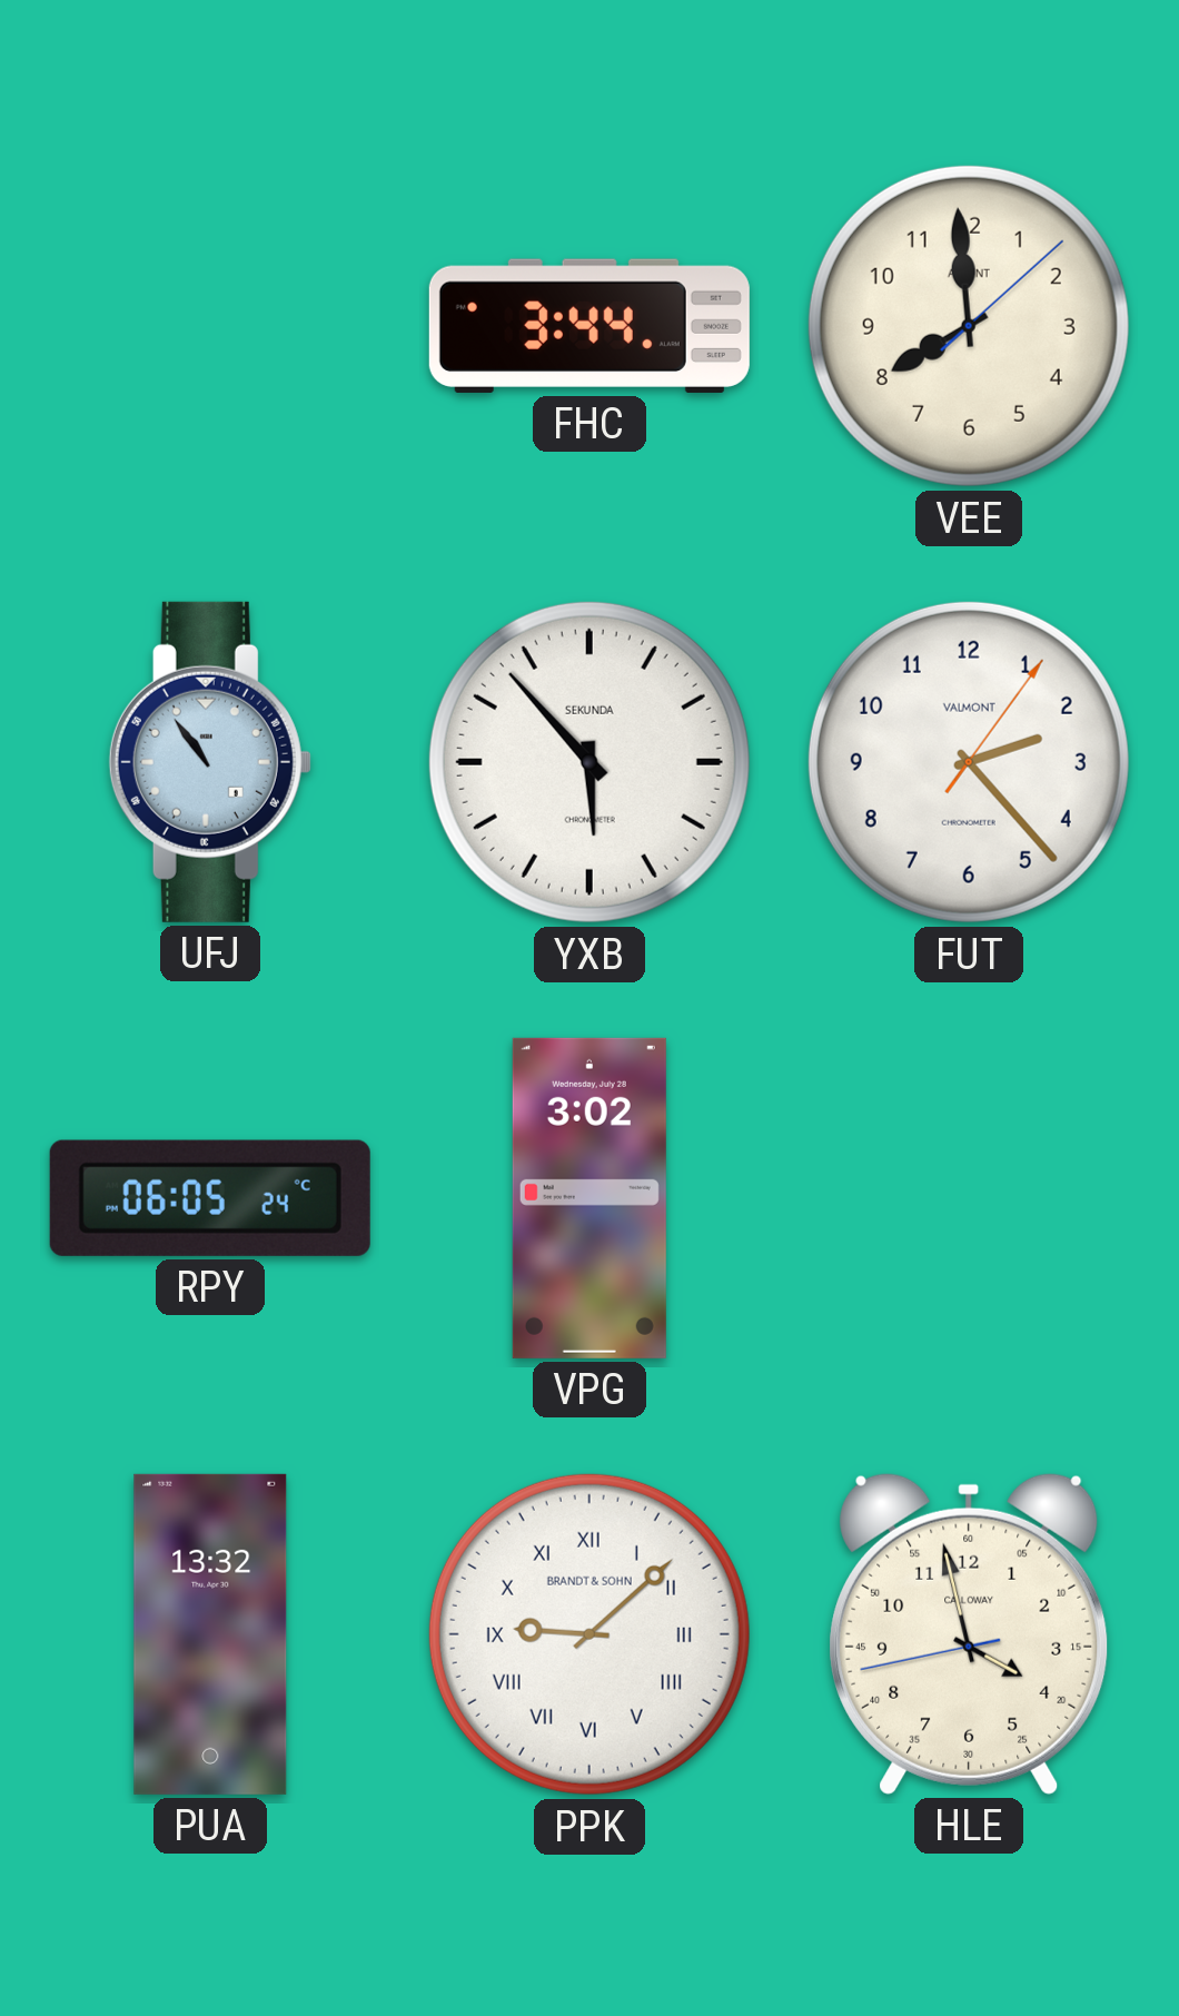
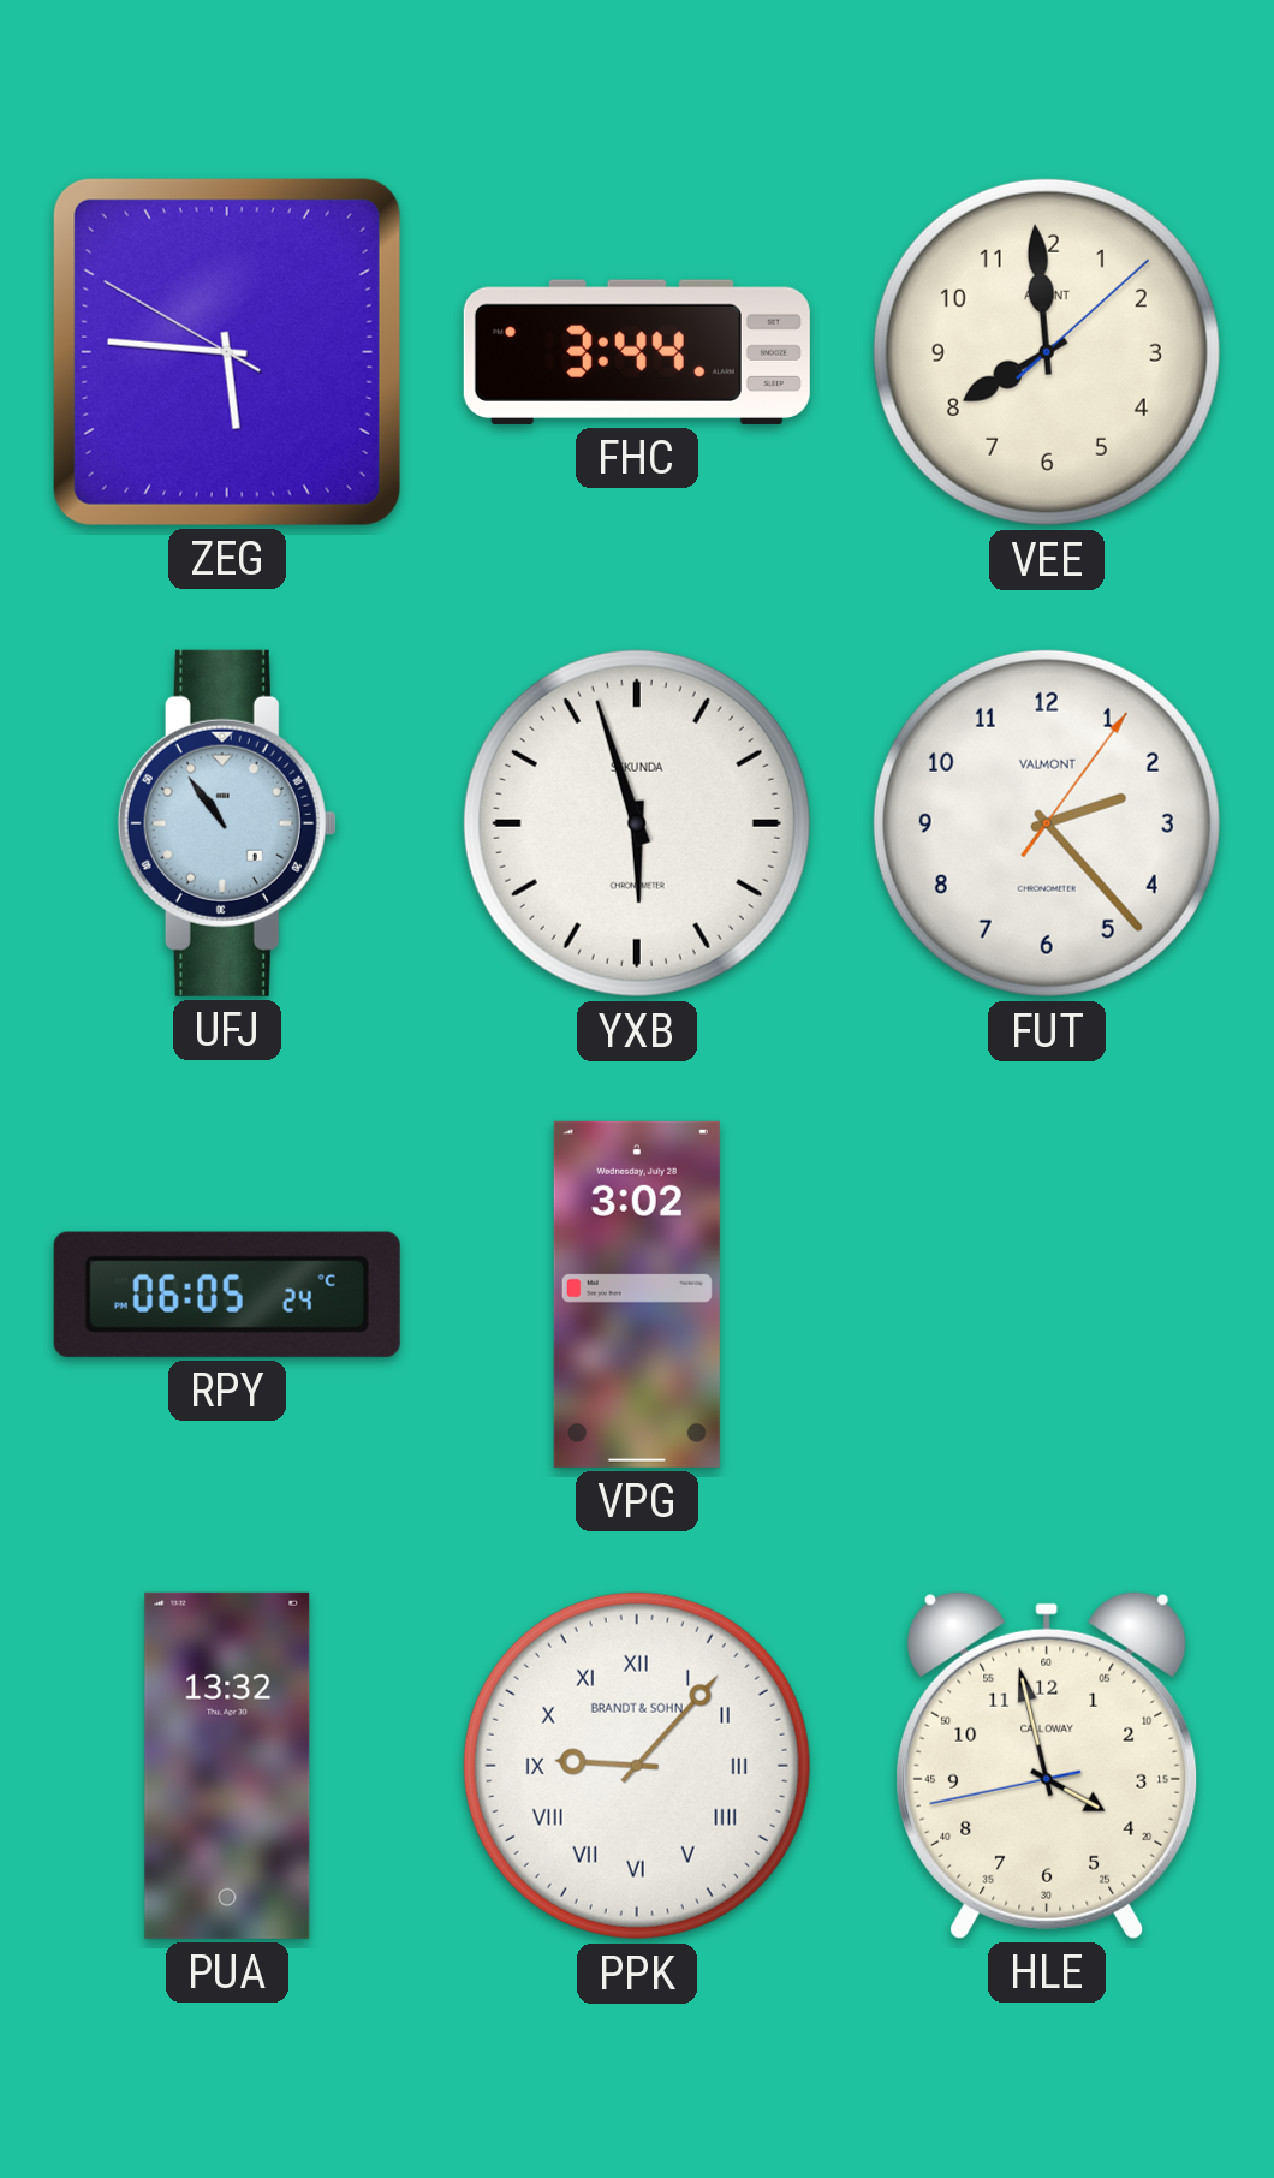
ZEG: none -> 5:45
YXB: 5:53 -> 5:57
PPK: 9:08 -> 9:07
